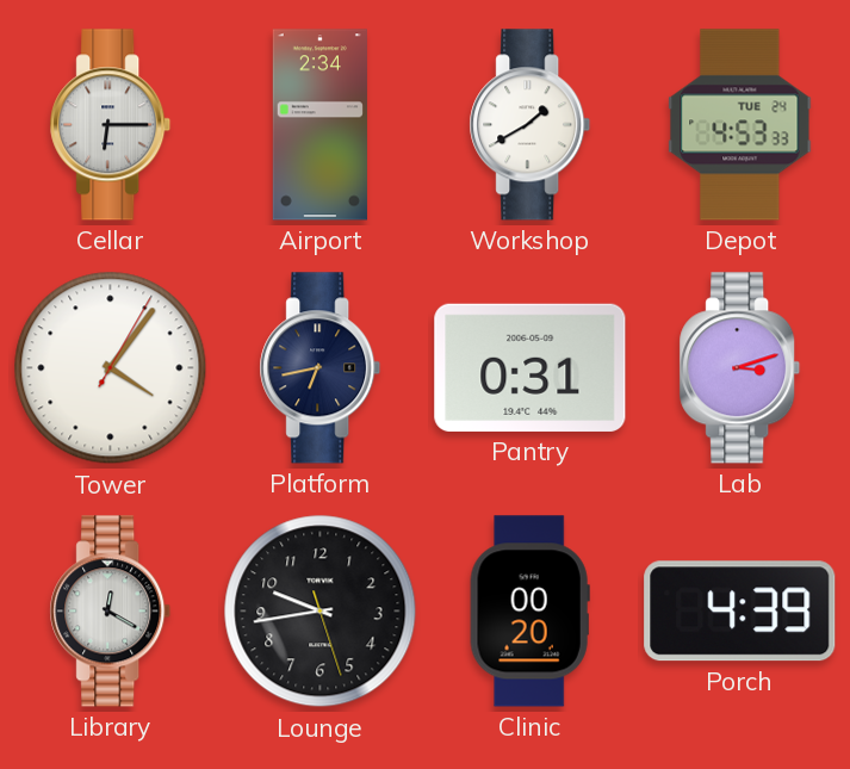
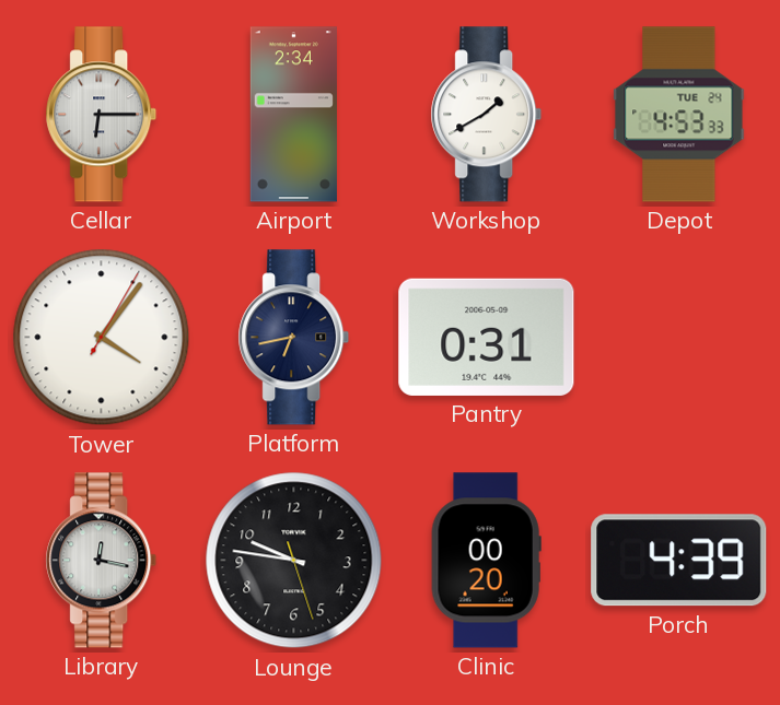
Lab: 3:12 -> none
Library: 12:20 -> 12:17
Lounge: 9:43 -> 9:46
